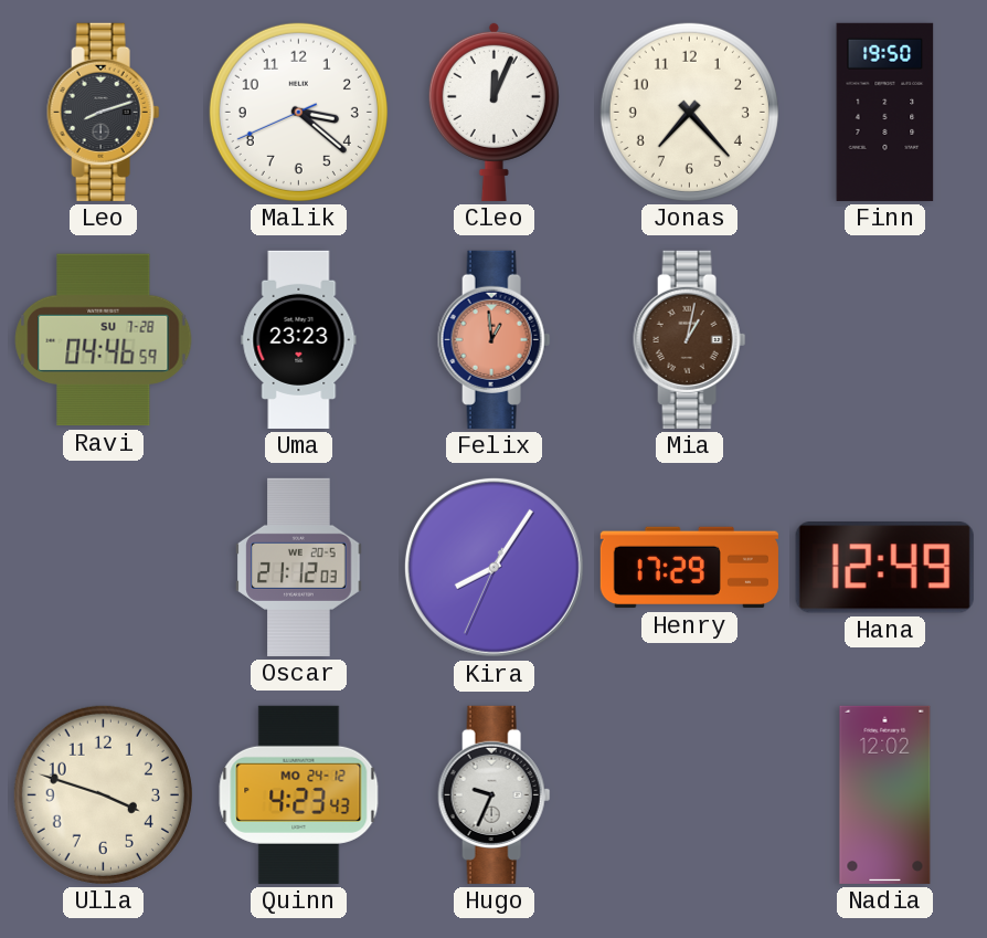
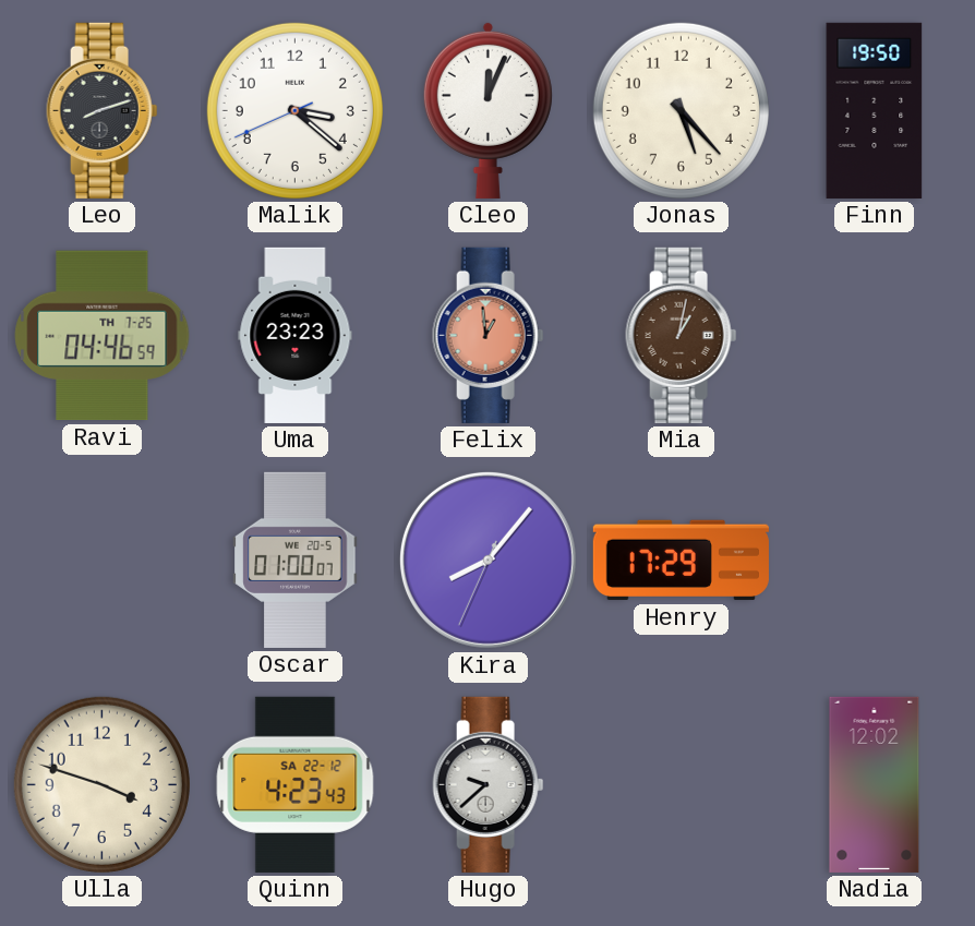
Jonas: 7:23 -> 5:23
Ravi date: SU 7-28 -> TH 7-25
Oscar: 21:12 -> 01:00
Kira: 8:05 -> 8:06
Hana: 12:49 -> none
Quinn date: MO 24-12 -> SA 22-12
Hugo: 9:34 -> 9:38
